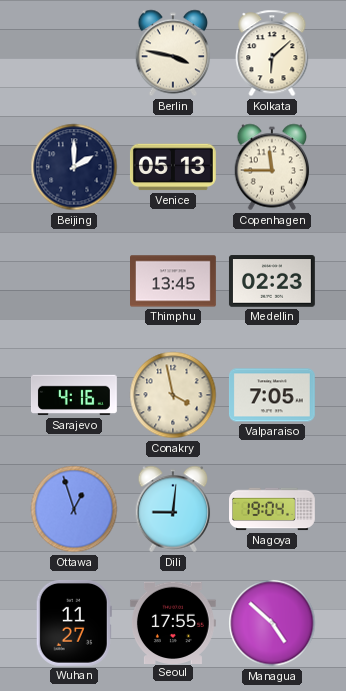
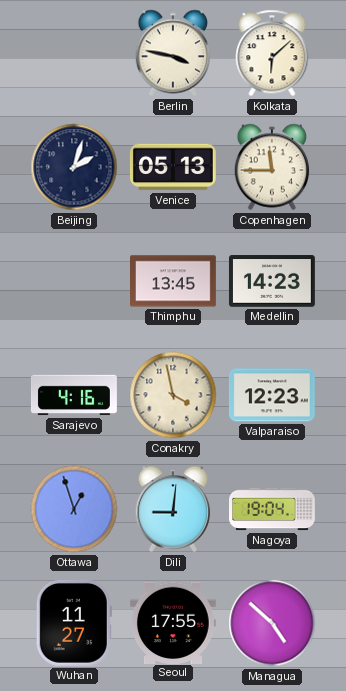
Beijing: 2:00 -> 2:03
Medellin: 02:23 -> 14:23
Valparaiso: 7:05 -> 12:23
